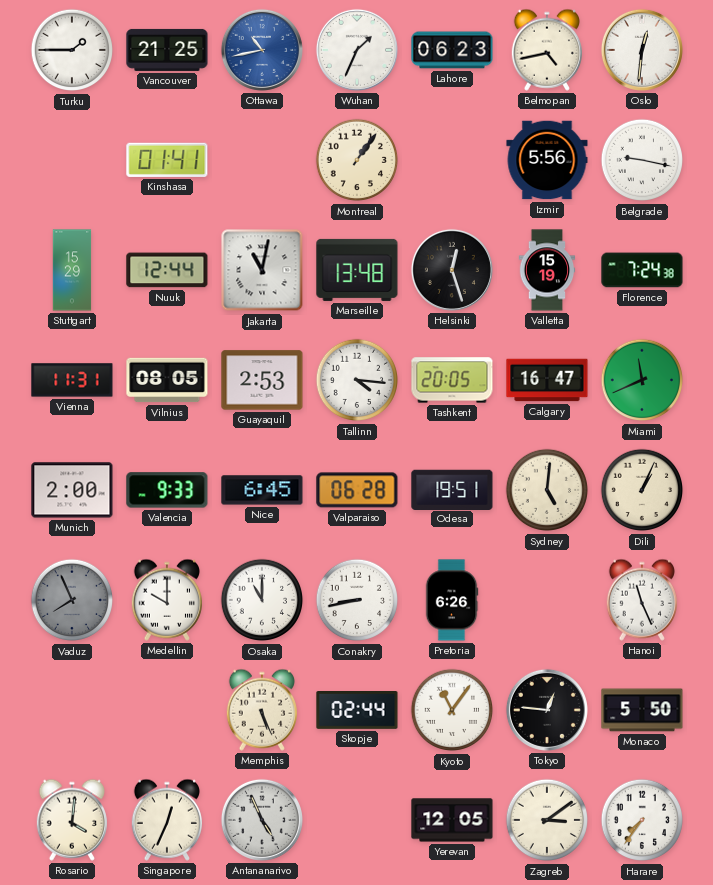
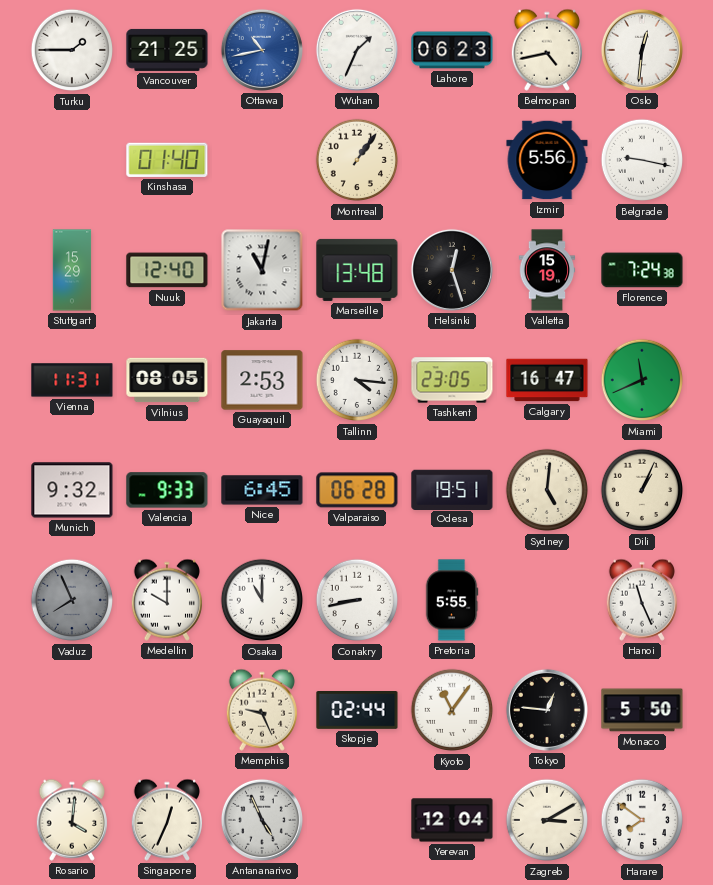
Kinshasa: 01:41 -> 01:40
Nuuk: 12:44 -> 12:40
Tashkent: 20:05 -> 23:05
Munich: 2:00 -> 9:32
Pretoria: 6:26 -> 5:55
Memphis: 5:26 -> 9:26
Yerevan: 12:05 -> 12:04
Zagreb: 3:09 -> 3:10
Harare: 7:36 -> 7:51
